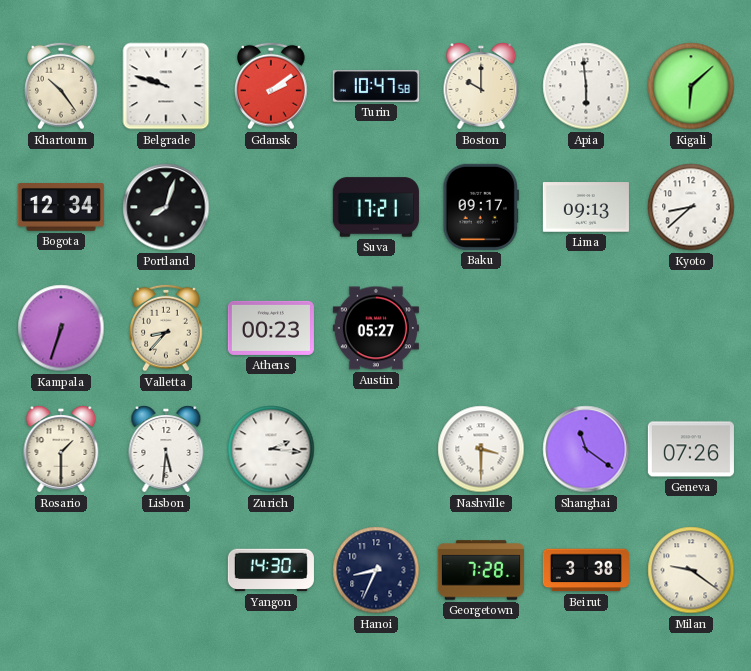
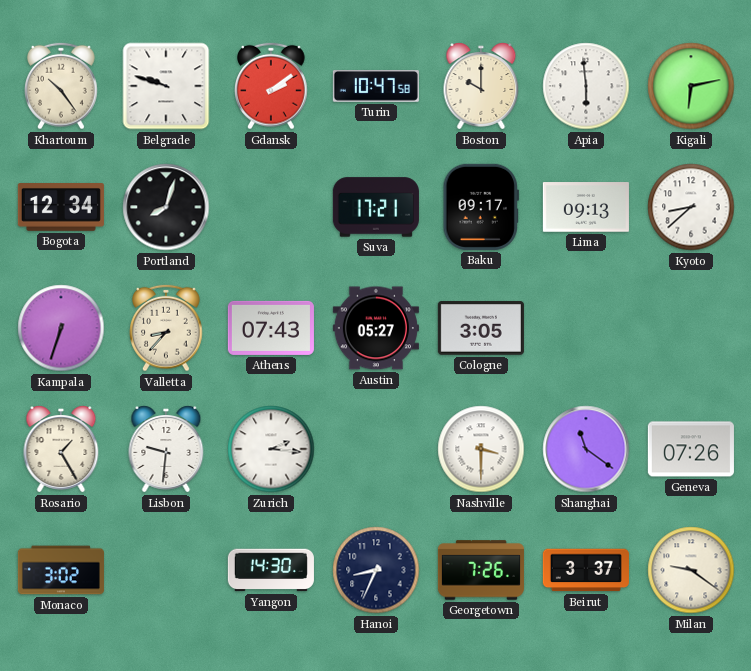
Kigali: 6:08 -> 6:13
Athens: 00:23 -> 07:43
Cologne: none -> 3:05
Rosario: 1:30 -> 1:25
Lisbon: 5:31 -> 9:31
Monaco: none -> 3:02
Georgetown: 7:28 -> 7:26
Beirut: 3:38 -> 3:37
